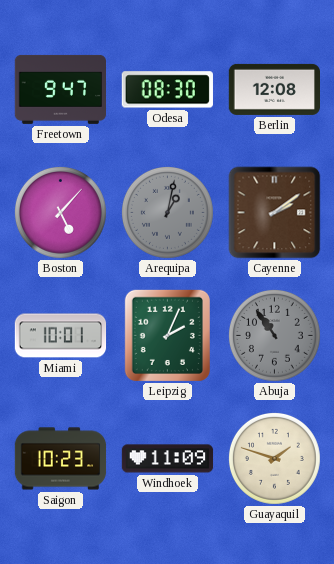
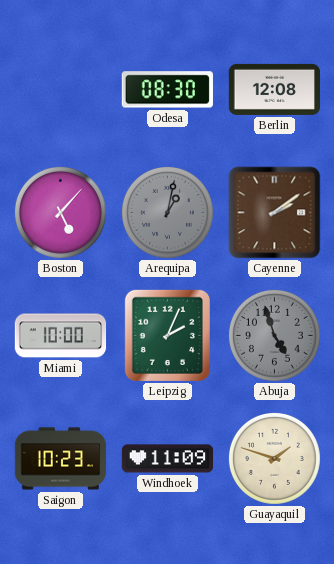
Freetown: 9:47 -> none
Miami: 10:01 -> 10:00
Abuja: 10:54 -> 4:57
